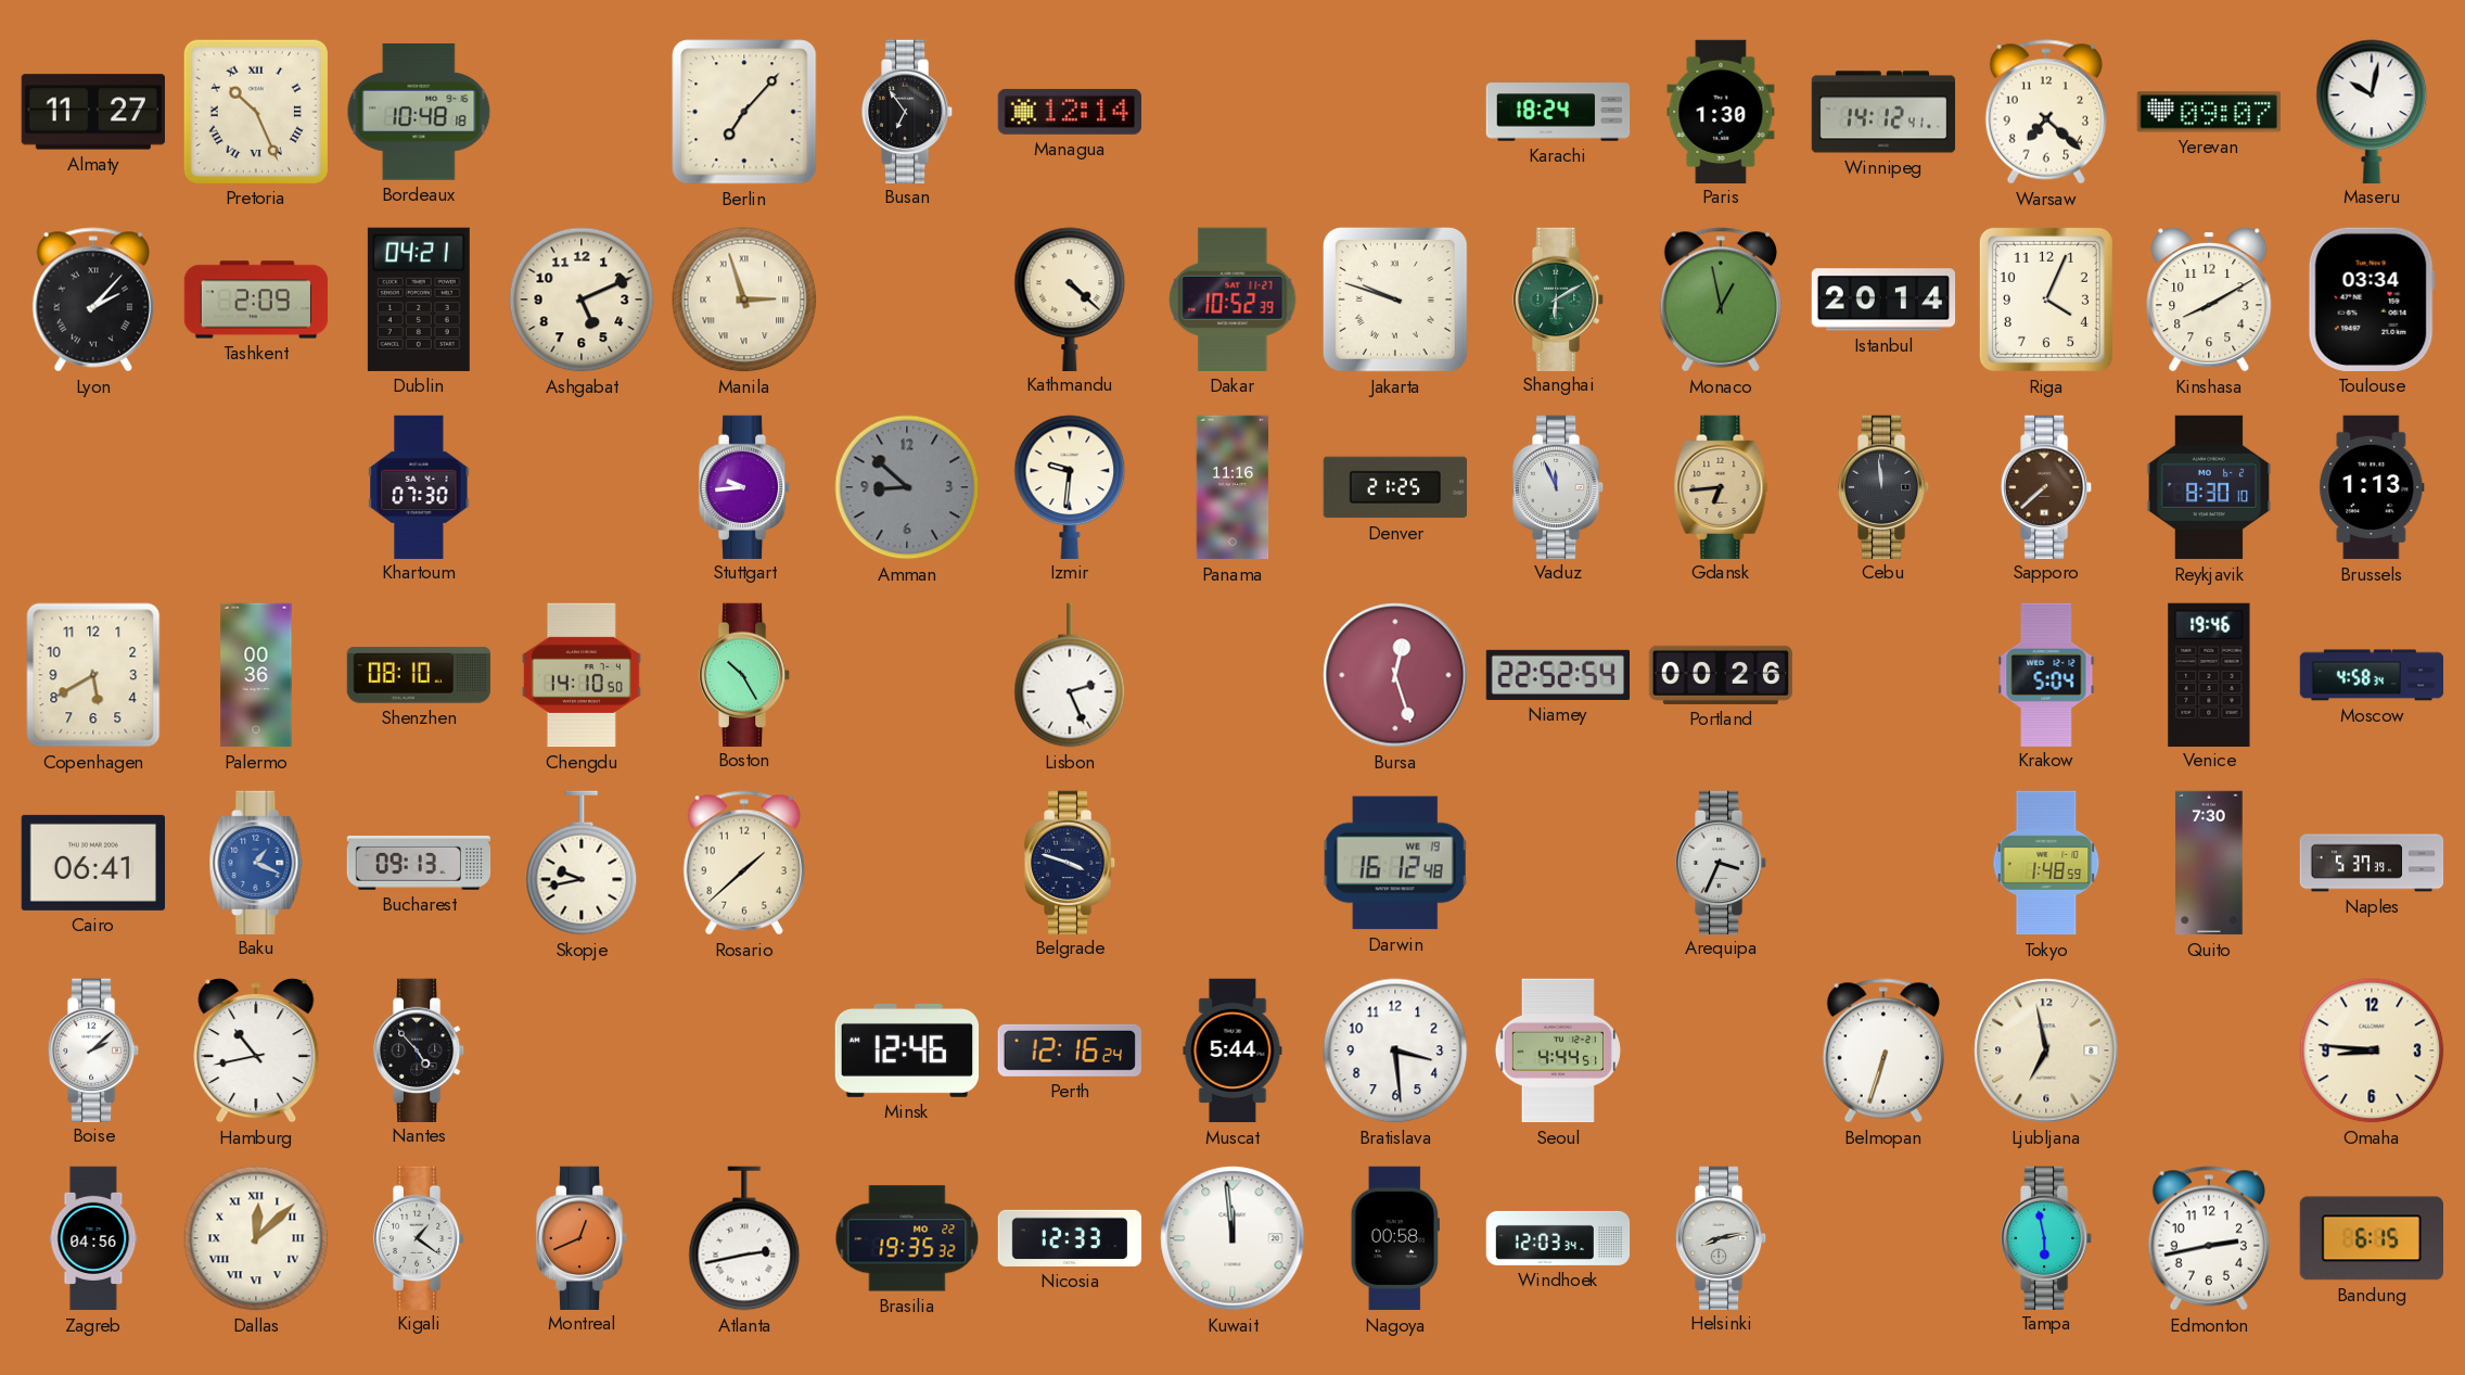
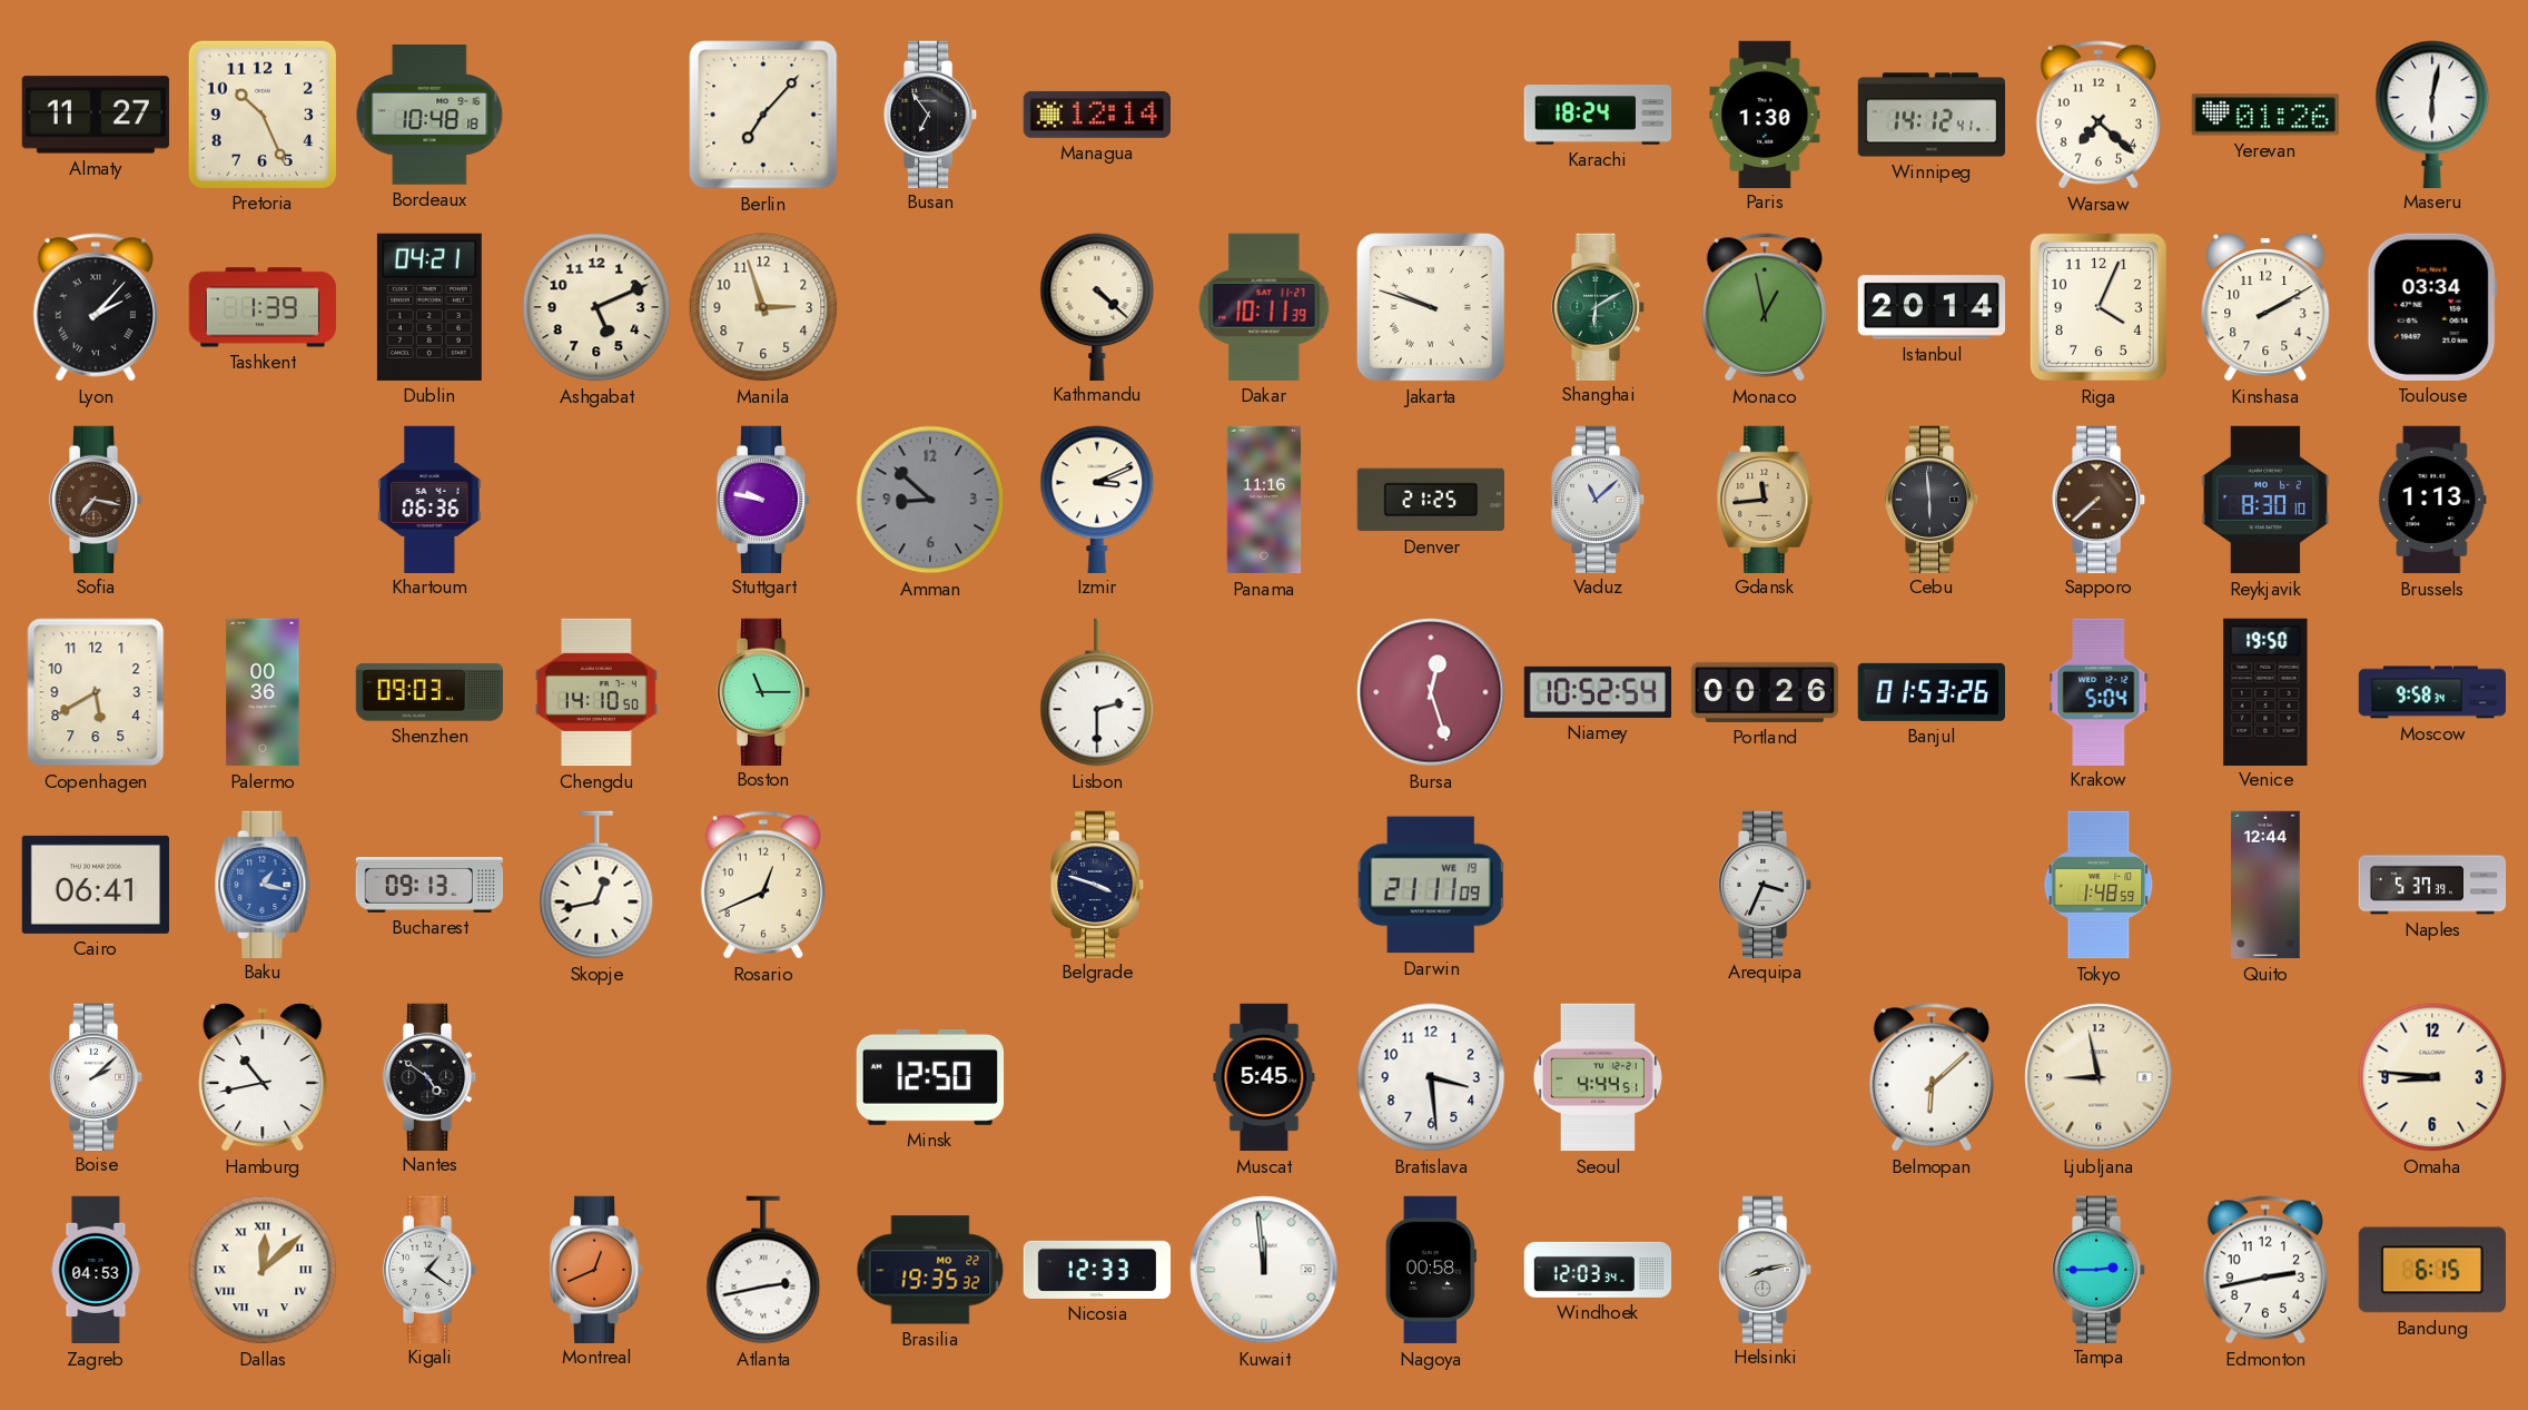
Pretoria numerals: Roman -> Arabic
Yerevan: 09:07 -> 01:26
Maseru: 10:02 -> 6:02
Tashkent: 2:09 -> 1:39
Manila numerals: Roman -> Arabic
Dakar: 10:52 -> 10:11
Kinshasa: 8:10 -> 2:10
Sofia: none -> 7:17
Khartoum: 07:30 -> 06:36
Stuttgart: 9:44 -> 9:47
Izmir: 9:31 -> 3:11
Vaduz: 11:56 -> 11:08
Gdansk: 6:44 -> 11:44
Cebu: 11:59 -> 5:59
Shenzhen: 08:10 -> 09:03
Boston: 10:25 -> 11:15
Lisbon: 2:26 -> 2:30
Niamey: 22:52 -> 10:52
Banjul: none -> 01:53
Venice: 19:46 -> 19:50
Moscow: 4:58 -> 9:58
Baku: 1:19 -> 1:17
Skopje: 9:43 -> 12:43
Rosario: 1:38 -> 12:41
Darwin: 16:12 -> 21:11
Quito: 7:30 -> 12:44
Nantes: 4:53 -> 4:51
Minsk: 12:46 -> 12:50
Perth: 12:16 -> none
Muscat: 5:44 -> 5:45
Belmopan: 6:33 -> 6:08
Ljubljana: 6:58 -> 8:58
Zagreb: 04:56 -> 04:53
Tampa: 5:58 -> 2:45
